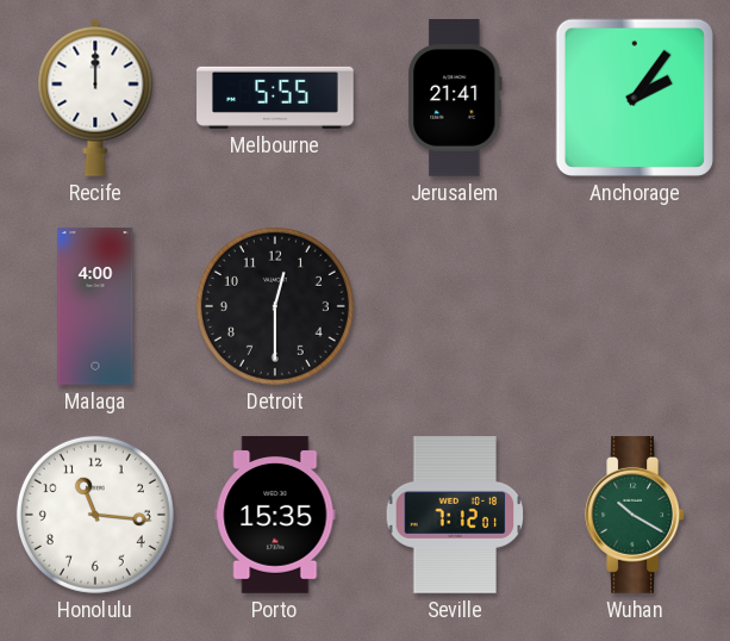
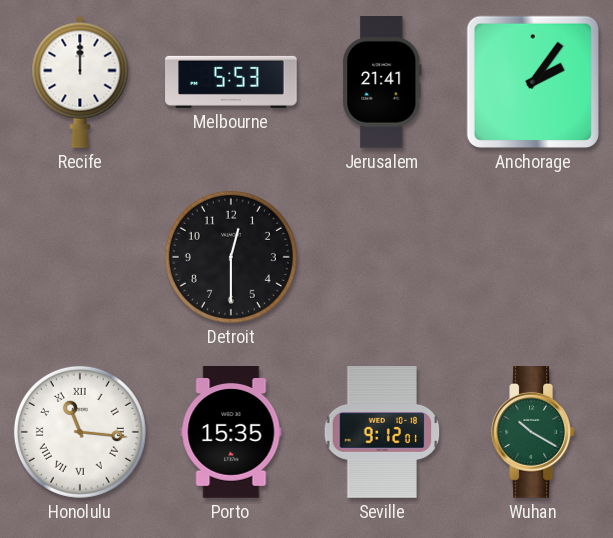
Melbourne: 5:55 -> 5:53
Malaga: 4:00 -> none
Honolulu numerals: Arabic -> Roman
Seville: 7:12 -> 9:12
